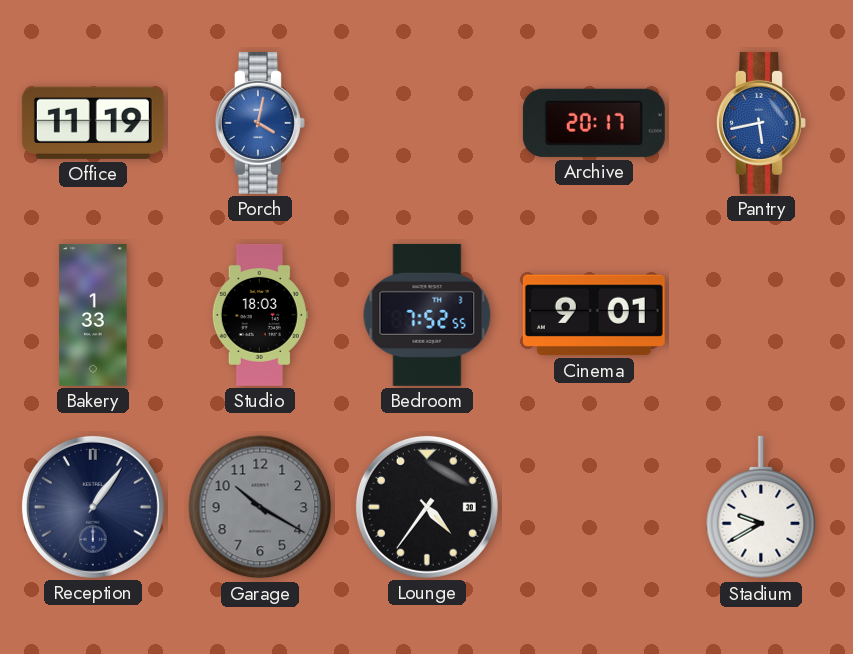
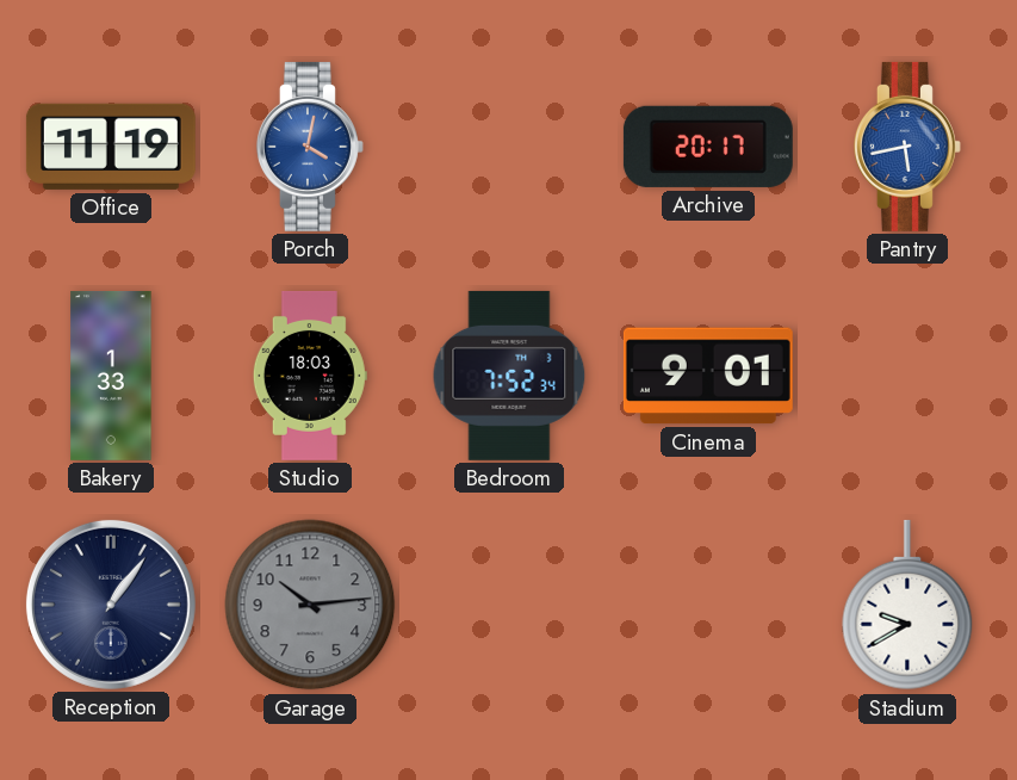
Bedroom: 7:52:55 -> 7:52:34
Garage: 10:20 -> 10:14
Lounge: 4:36 -> none
